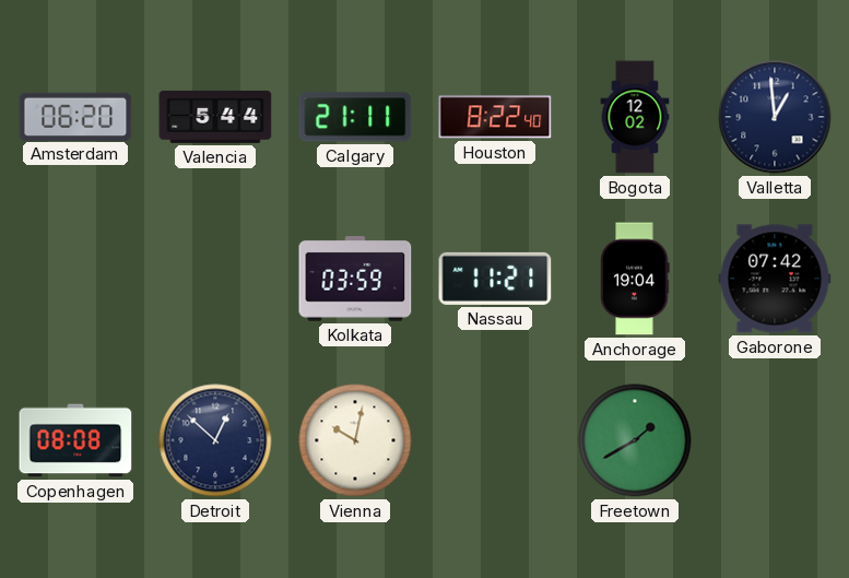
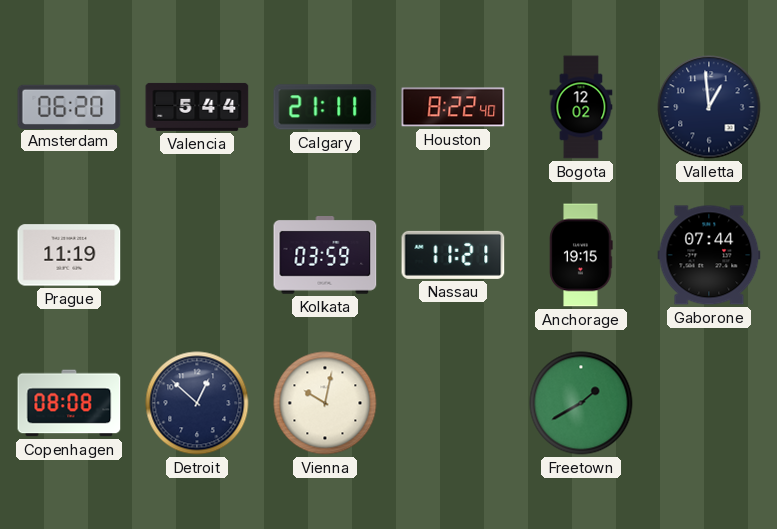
Prague: none -> 11:19
Anchorage: 19:04 -> 19:15
Gaborone: 07:42 -> 07:44
